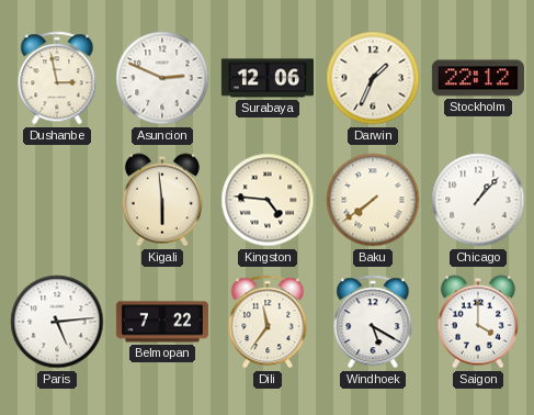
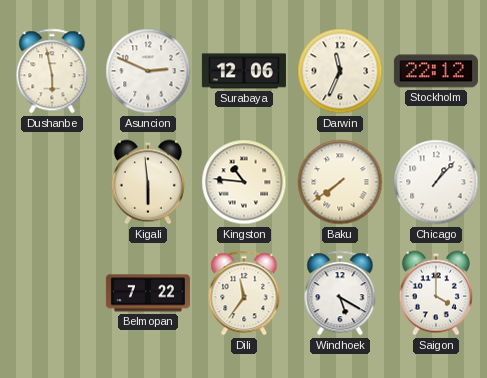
Dushanbe: 2:58 -> 5:58
Darwin: 1:34 -> 11:34
Kingston: 4:46 -> 10:46
Paris: 5:14 -> none
